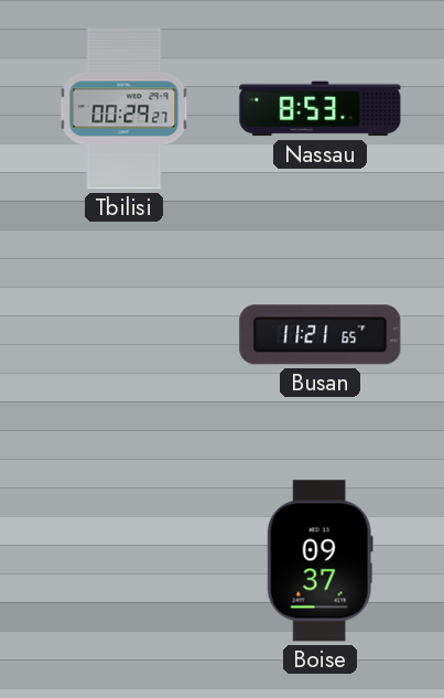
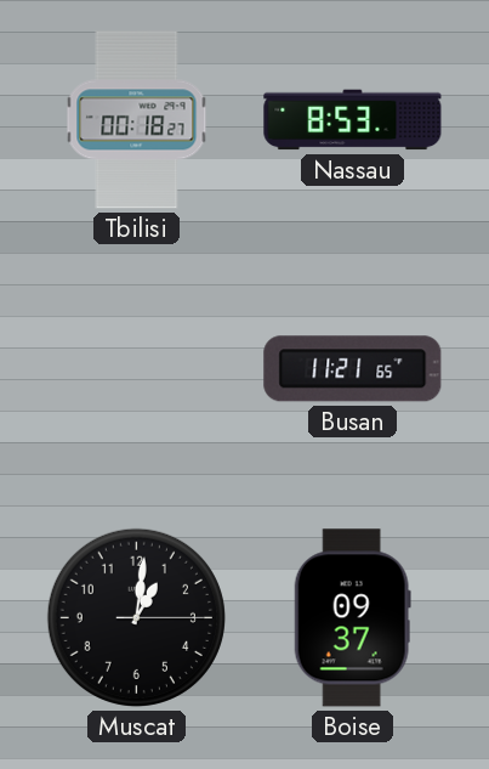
Tbilisi: 00:29 -> 00:18
Muscat: none -> 1:01
